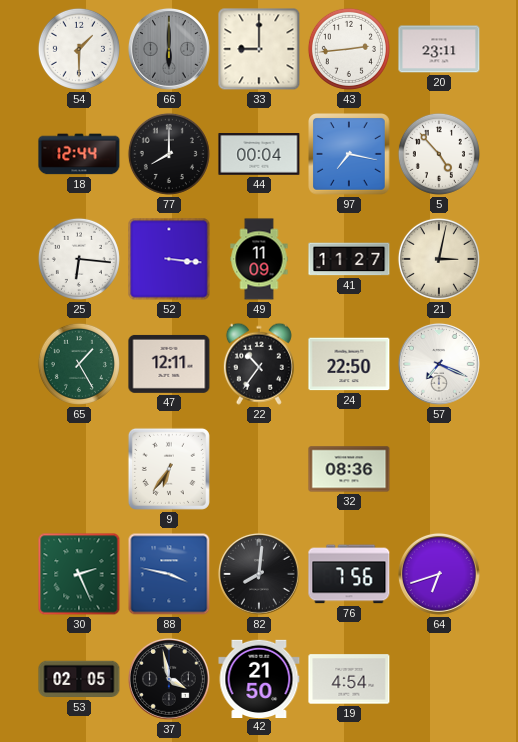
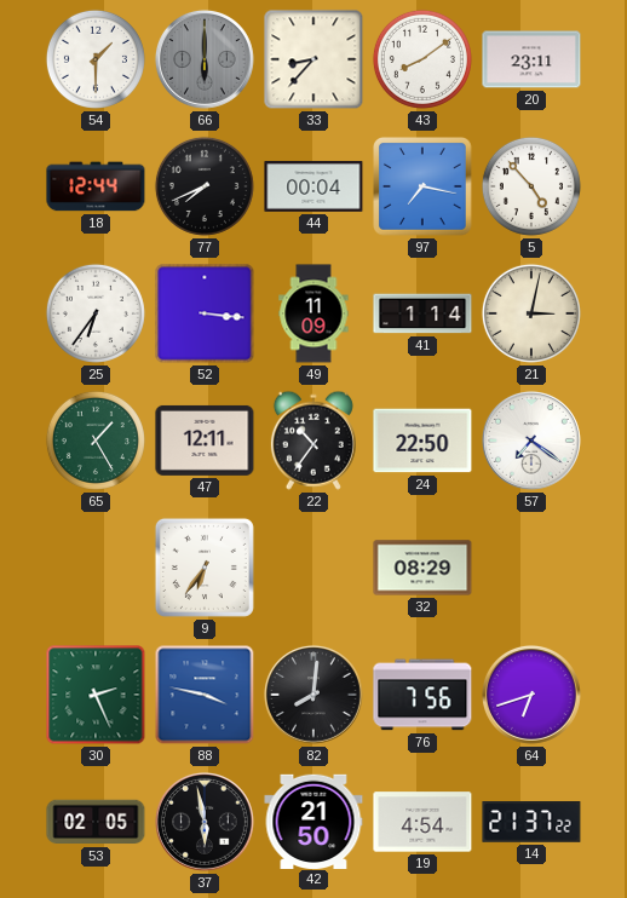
33: 9:00 -> 8:37
43: 2:44 -> 8:09
77: 8:00 -> 7:41
25: 6:16 -> 6:36
41: 11:27 -> 1:14
57: 7:19 -> 7:21
32: 08:36 -> 08:29
37: 3:58 -> 5:58
14: none -> 21:37
